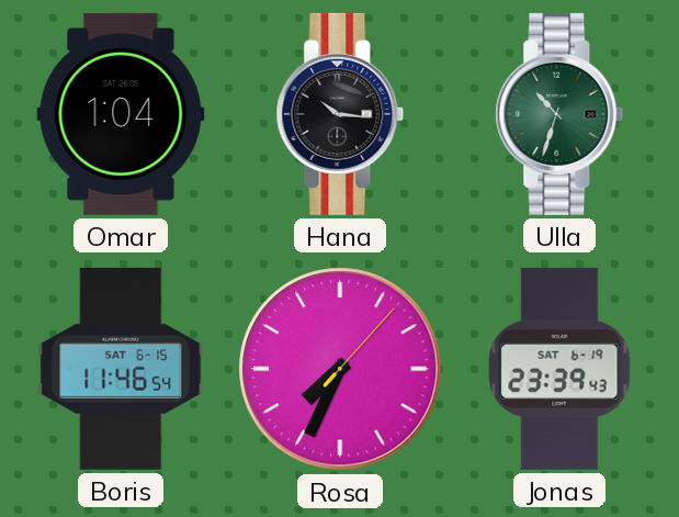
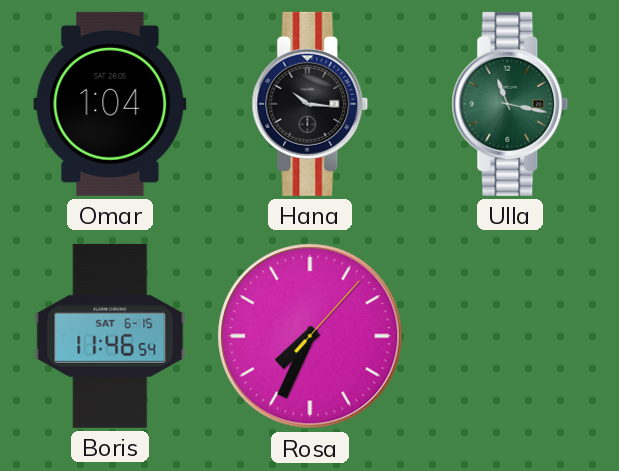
Ulla: 10:33 -> 11:17
Jonas: 23:39 -> none
